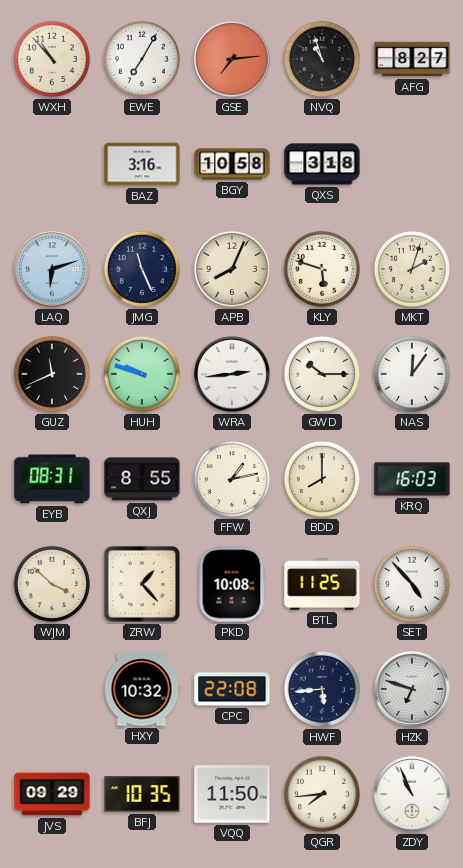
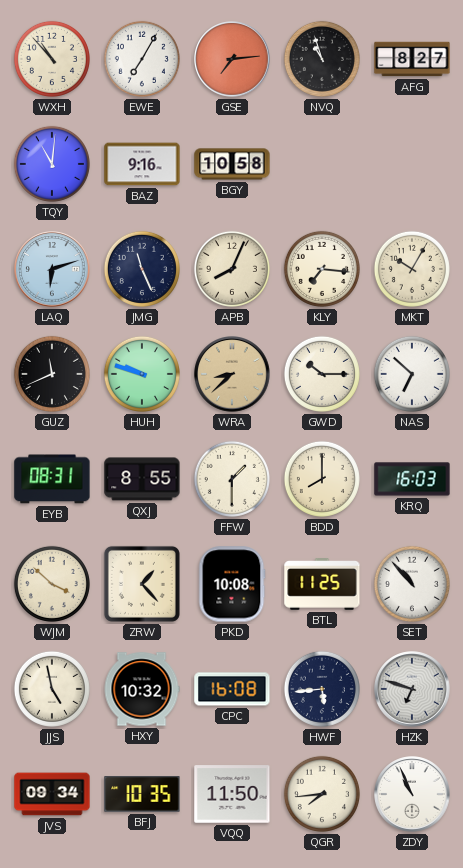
TQY: none -> 11:01
BAZ: 3:16 -> 9:16
QXS: 3:18 -> none
KLY: 5:48 -> 7:16
MKT: 2:03 -> 10:05
WRA: 2:44 -> 8:38
WRA dial: white -> champagne
NAS: 12:06 -> 6:52
FFW: 1:13 -> 1:30
SET: 4:53 -> 10:53
JJS: none -> 4:58
CPC: 22:08 -> 16:08
JVS: 09:29 -> 09:34
